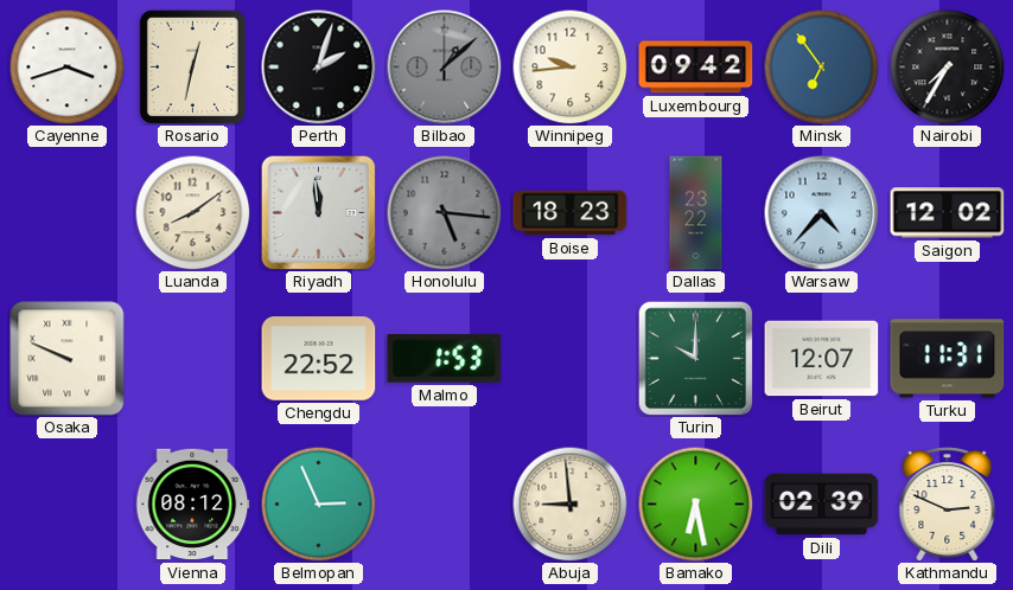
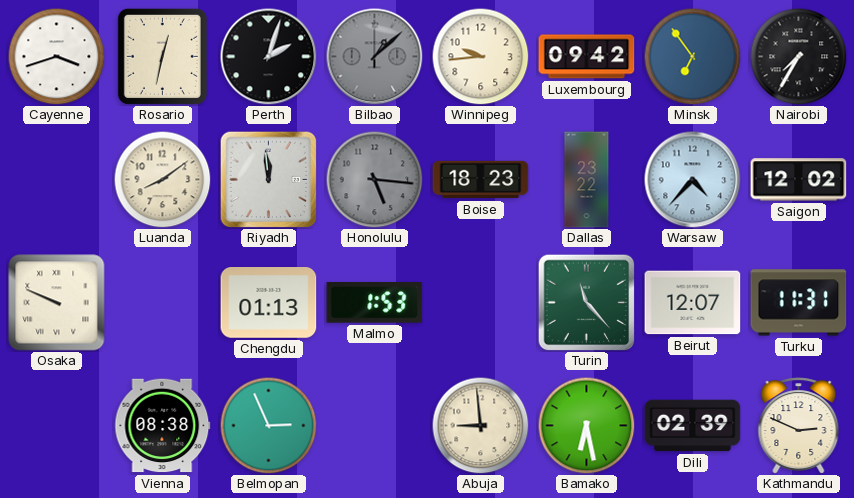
Chengdu: 22:52 -> 01:13
Turin: 10:00 -> 11:23
Vienna: 08:12 -> 08:38
